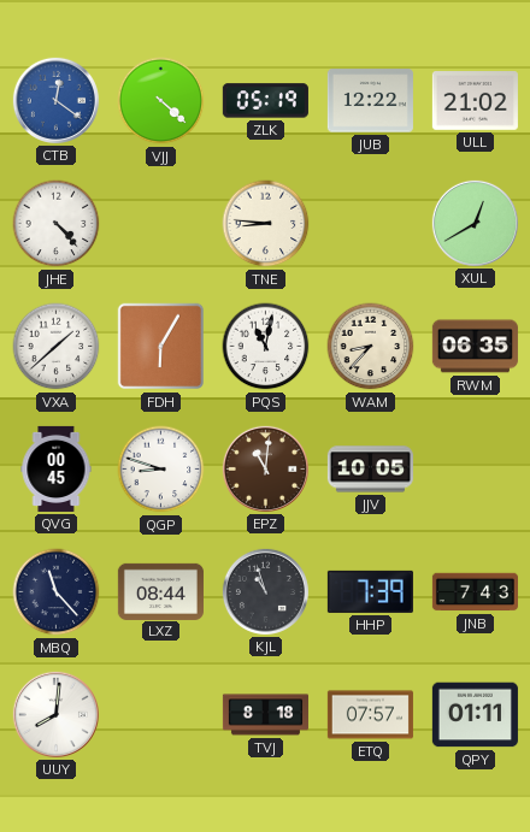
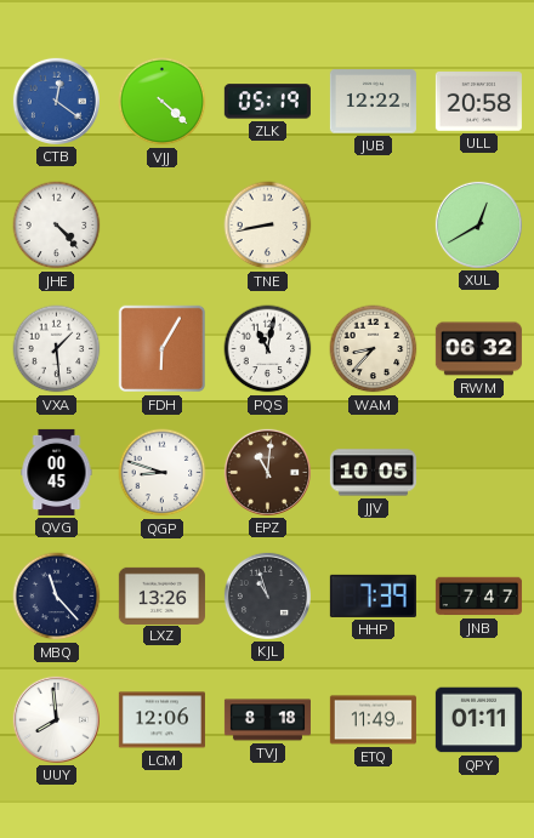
ULL: 21:02 -> 20:58
TNE: 8:46 -> 8:43
VXA: 1:38 -> 1:29
RWM: 06:35 -> 06:32
LXZ: 08:44 -> 13:26
JNB: 7:43 -> 7:47
UUY: 8:01 -> 7:59
LCM: none -> 12:06
ETQ: 07:57 -> 11:49
